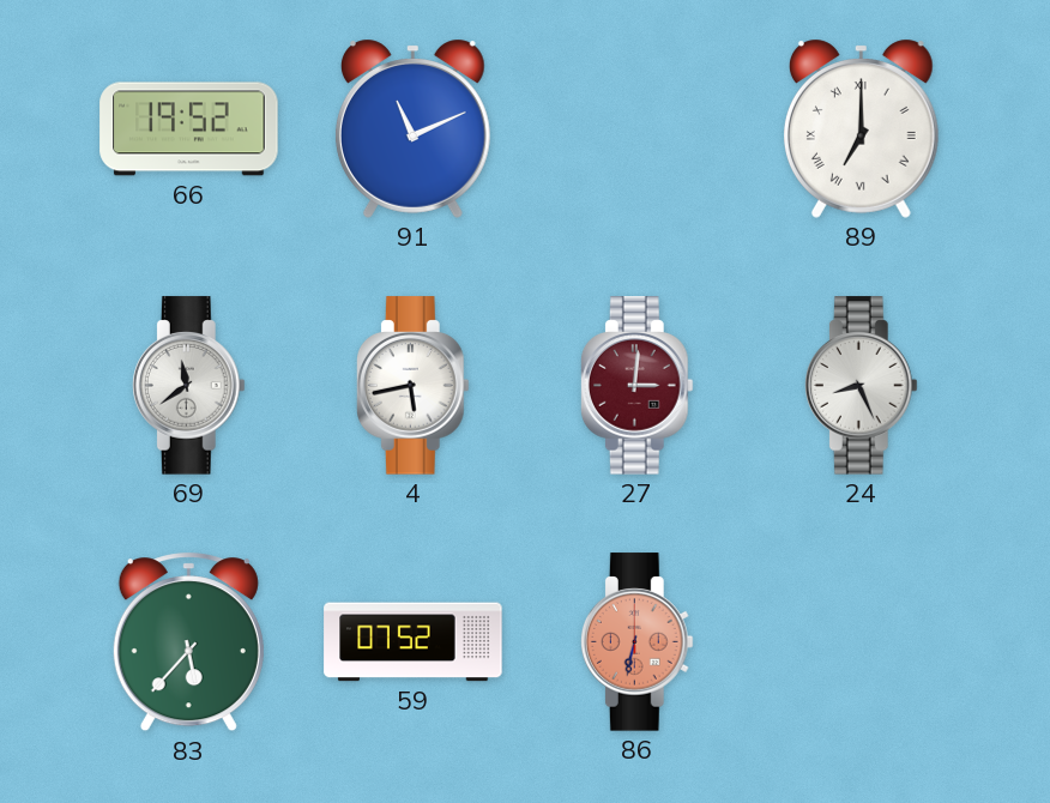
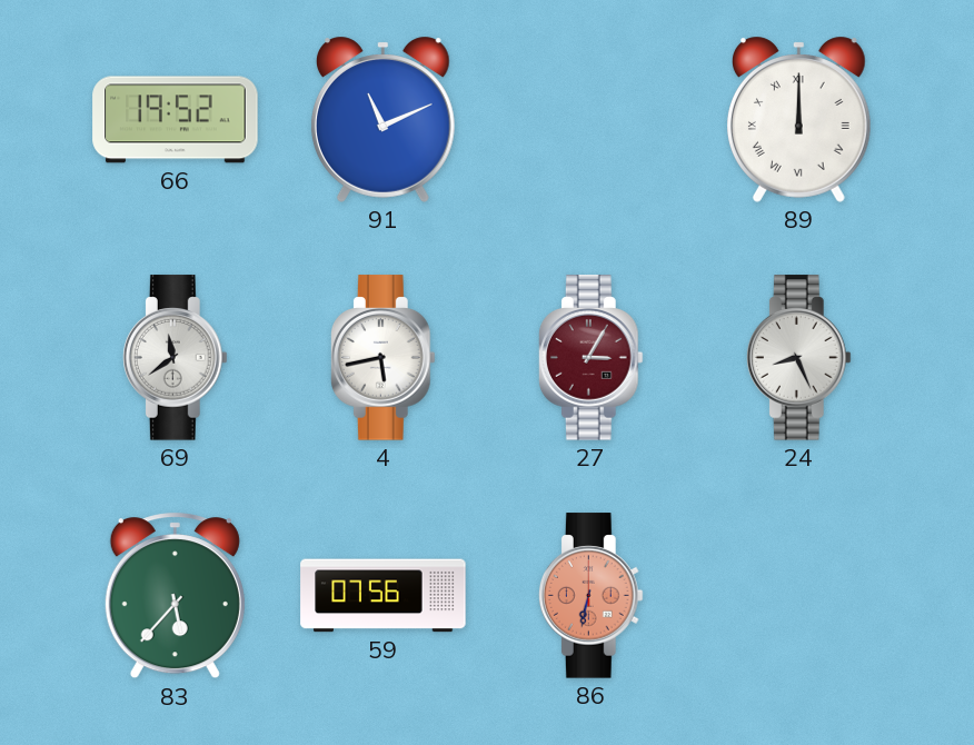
89: 7:00 -> 12:00
27: 3:01 -> 3:05
59: 07:52 -> 07:56
